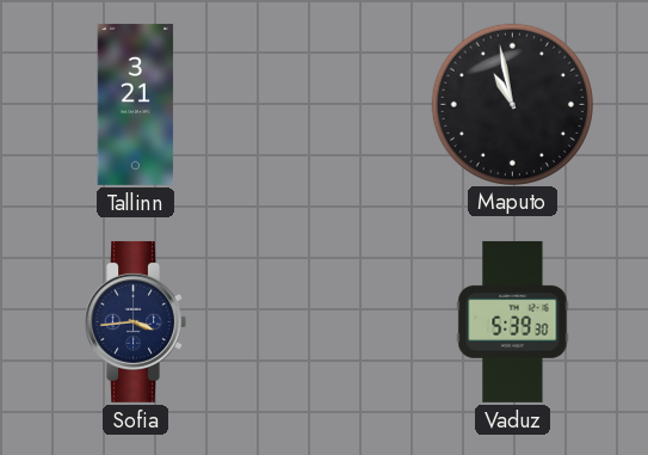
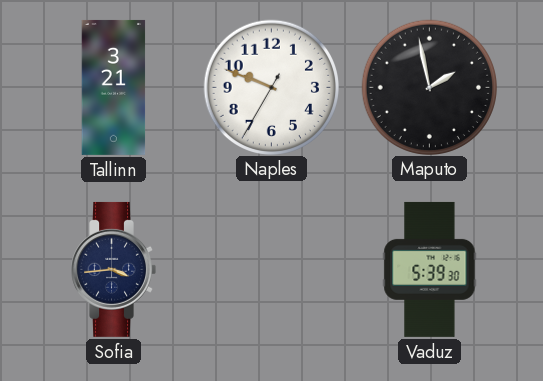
Naples: none -> 9:48
Maputo: 10:58 -> 1:58
